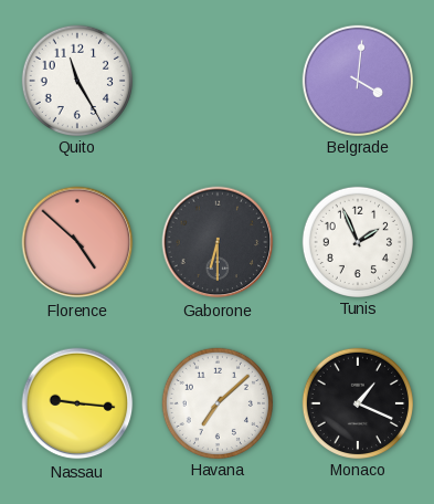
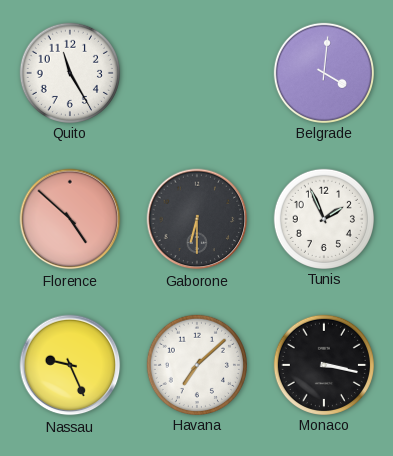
Nassau: 9:16 -> 9:26
Monaco: 1:19 -> 3:17
